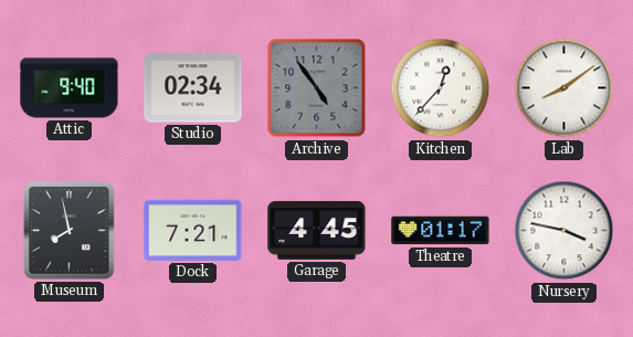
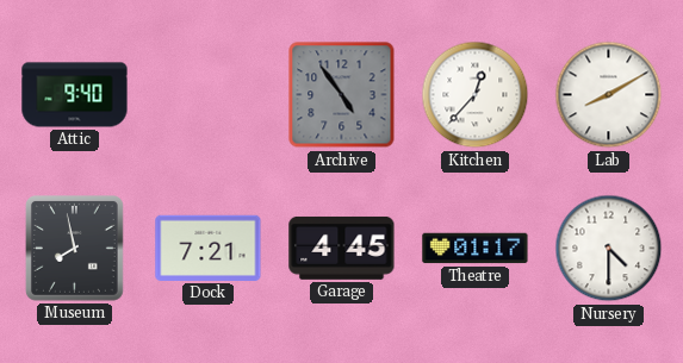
Studio: 02:34 -> none
Lab: 8:09 -> 8:10
Nursery: 3:47 -> 4:30
